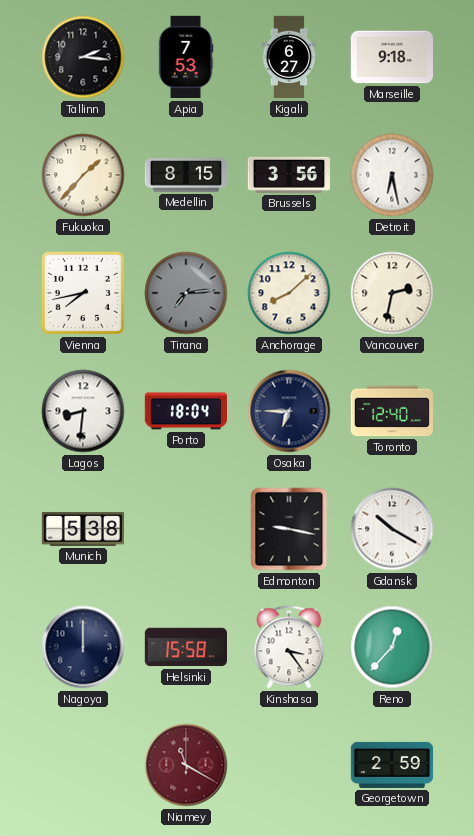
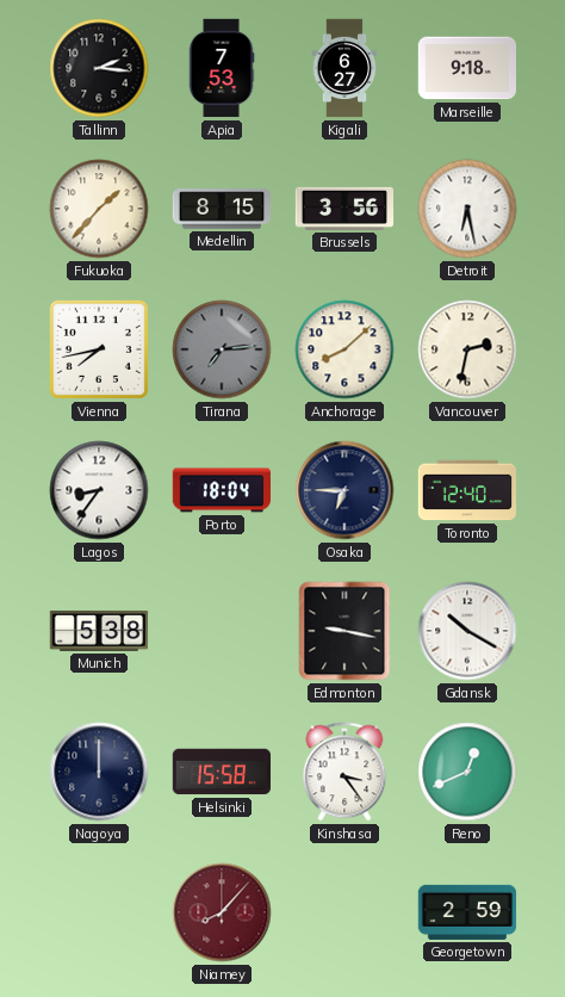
Lagos: 8:31 -> 8:36
Reno: 12:37 -> 12:41
Niamey: 11:20 -> 8:07
